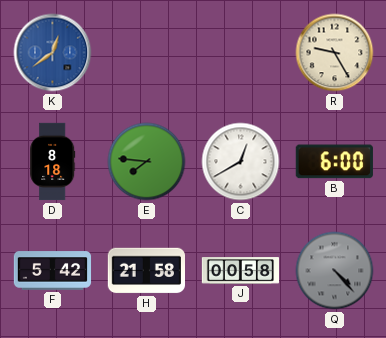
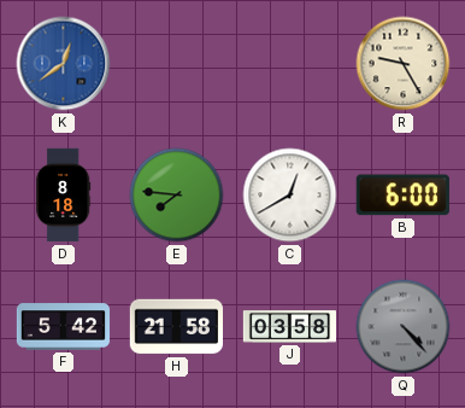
J: 00:58 -> 03:58
